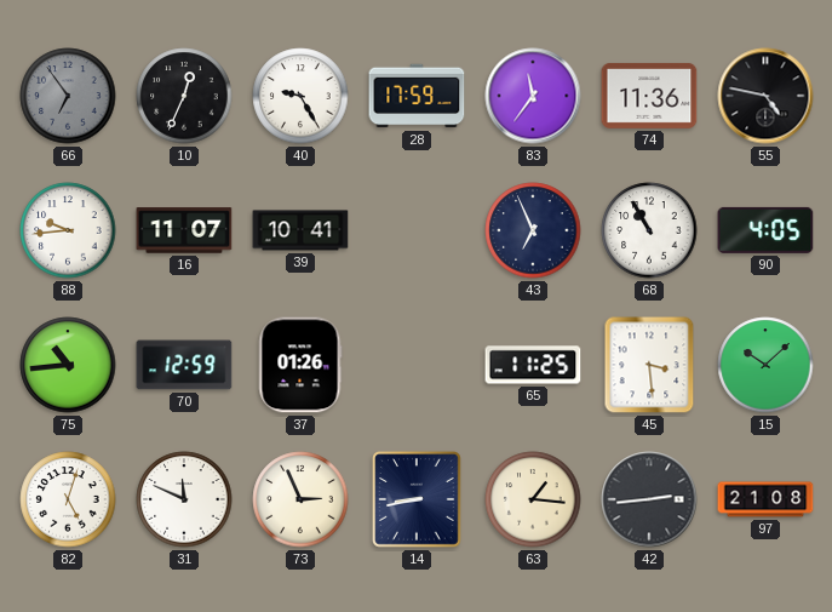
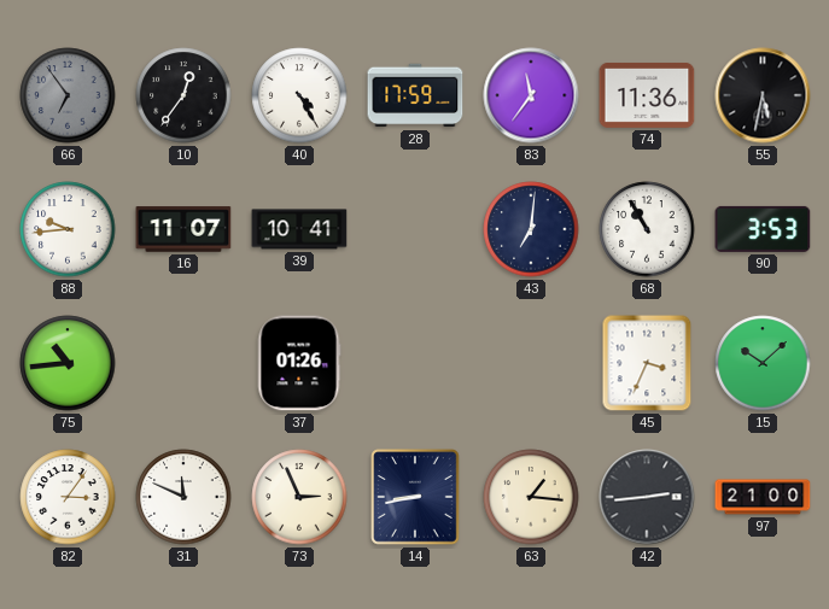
10: 12:34 -> 12:36
40: 9:25 -> 4:25
55: 4:47 -> 5:32
43: 6:56 -> 7:01
90: 4:05 -> 3:53
70: 12:59 -> none
65: 11:25 -> none
45: 3:29 -> 3:34
82: 5:03 -> 3:06
97: 21:08 -> 21:00
